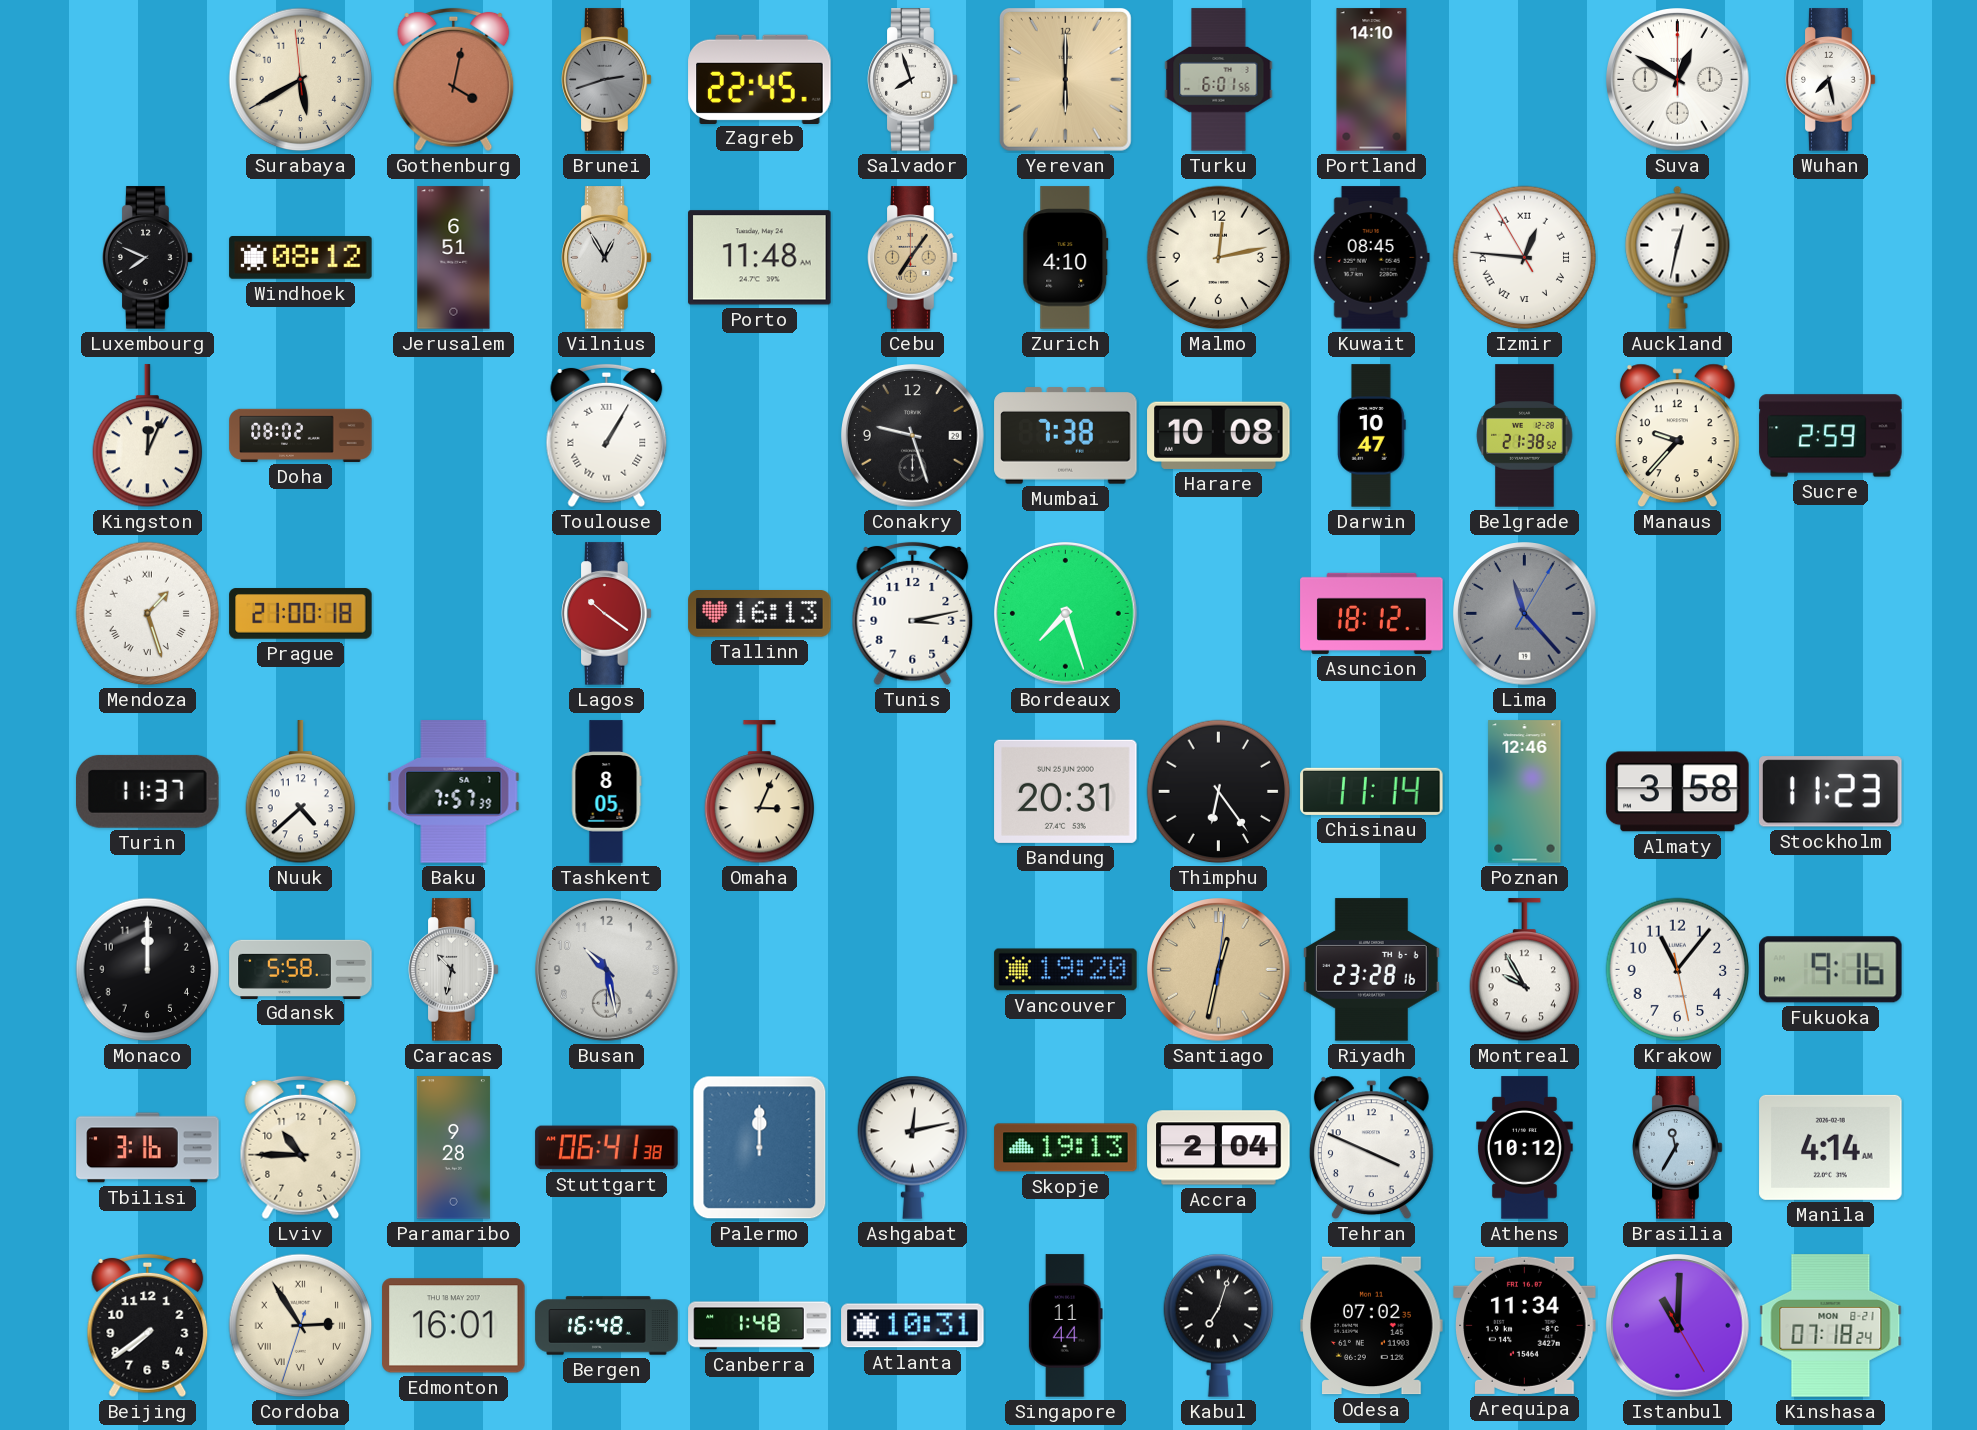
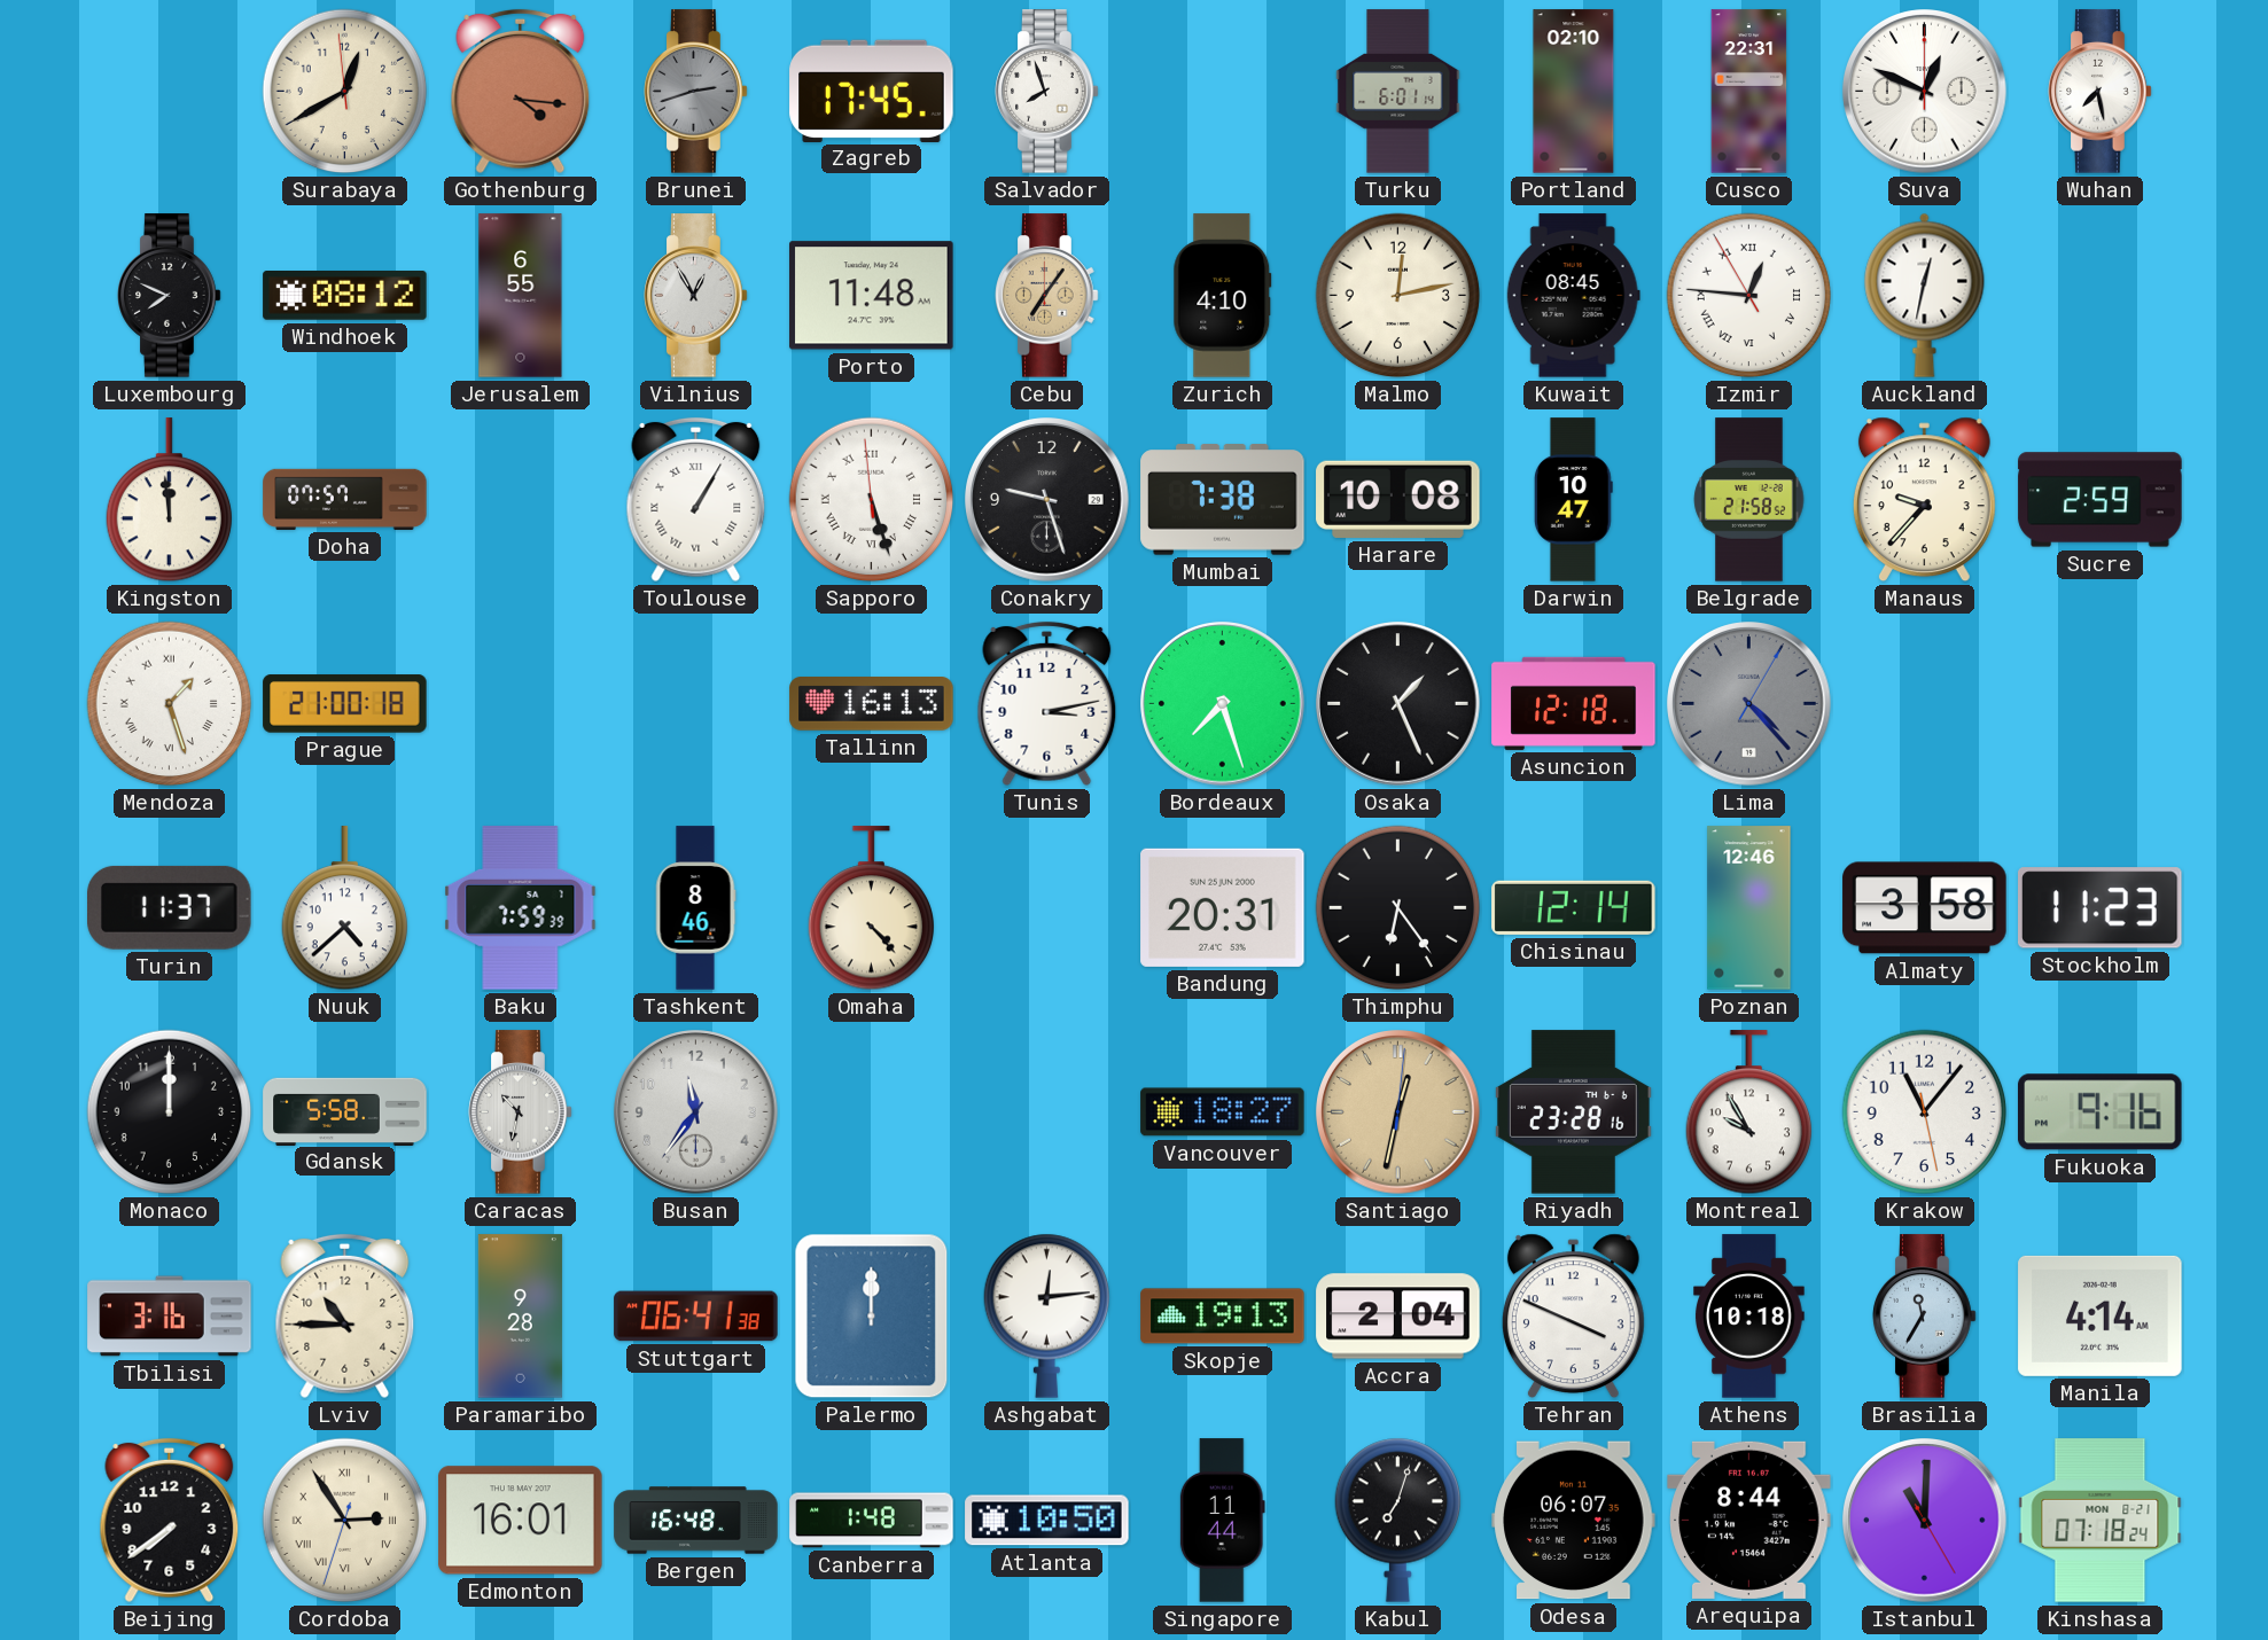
Surabaya: 5:39 -> 12:39
Gothenburg: 4:02 -> 4:16
Zagreb: 22:45 -> 17:45
Yerevan: 6:00 -> none
Turku: 6:01:56 -> 6:01:14
Portland: 14:10 -> 02:10
Cusco: none -> 22:31
Suva: 12:50 -> 12:49
Jerusalem: 6:51 -> 6:55
Kingston: 12:04 -> 11:59
Doha: 08:02 -> 07:57
Sapporo: none -> 5:26
Belgrade: 21:38 -> 21:58
Lagos: 10:21 -> none
Osaka: none -> 1:26
Asuncion: 18:12 -> 12:18
Lima: 11:23 -> 4:23
Baku: 7:57 -> 7:59
Tashkent: 8:05 -> 8:46
Omaha: 3:04 -> 4:23
Chisinau: 11:14 -> 12:14
Busan: 10:28 -> 11:36
Vancouver: 19:20 -> 18:27
Ashgabat: 12:13 -> 12:14
Athens: 10:12 -> 10:18
Atlanta: 10:31 -> 10:50
Odesa: 07:02 -> 06:07
Arequipa: 11:34 -> 8:44
